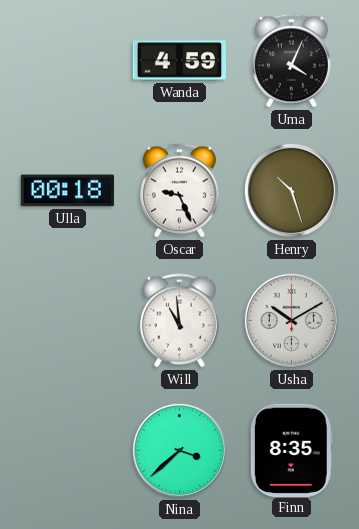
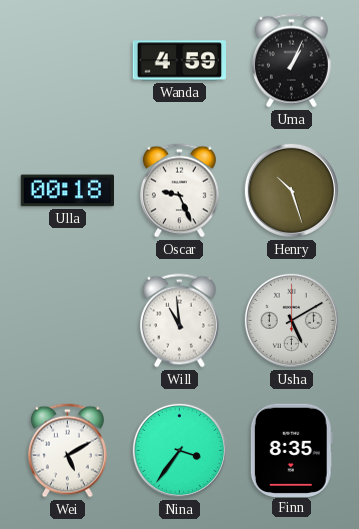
Uma: 4:04 -> 1:04
Usha: 10:10 -> 5:10
Wei: none -> 5:10
Nina: 3:38 -> 3:36
